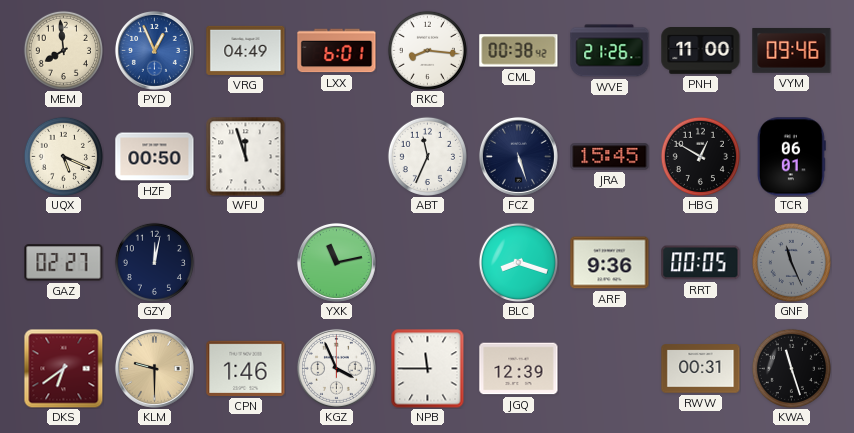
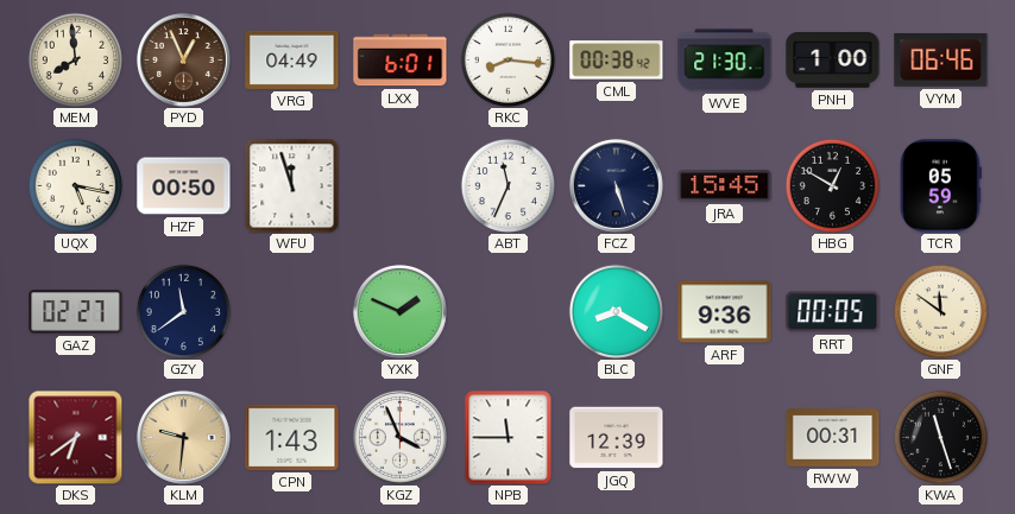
PYD dial: blue -> brown
WVE: 21:26 -> 21:30
PNH: 11:00 -> 1:00
VYM: 09:46 -> 06:46
UQX: 5:19 -> 5:17
TCR: 06:01 -> 05:59
GZY: 12:02 -> 11:39
YXK: 11:13 -> 1:49
BLC: 8:18 -> 8:20
GNF: 11:26 -> 11:51
GNF dial: grey -> cream
KLM: 9:30 -> 9:31
CPN: 1:46 -> 1:43
